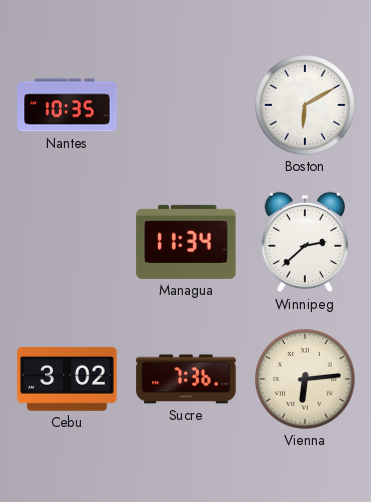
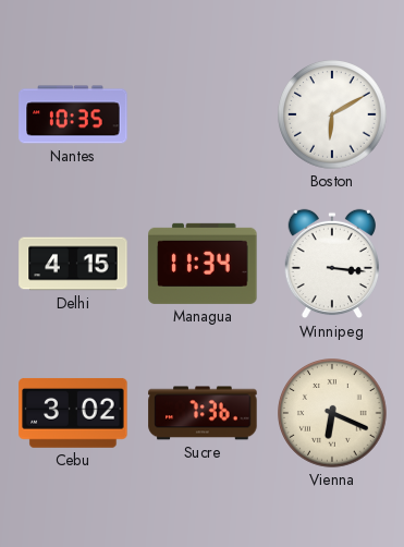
Delhi: none -> 4:15
Winnipeg: 2:38 -> 3:16
Vienna: 6:14 -> 6:19
